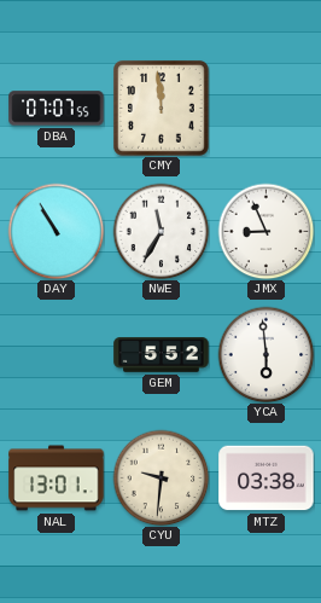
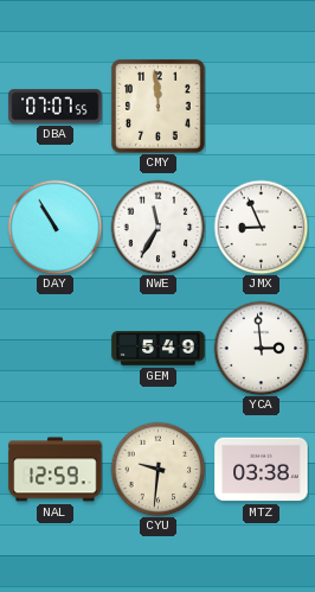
GEM: 5:52 -> 5:49
YCA: 5:59 -> 2:59
NAL: 13:01 -> 12:59
